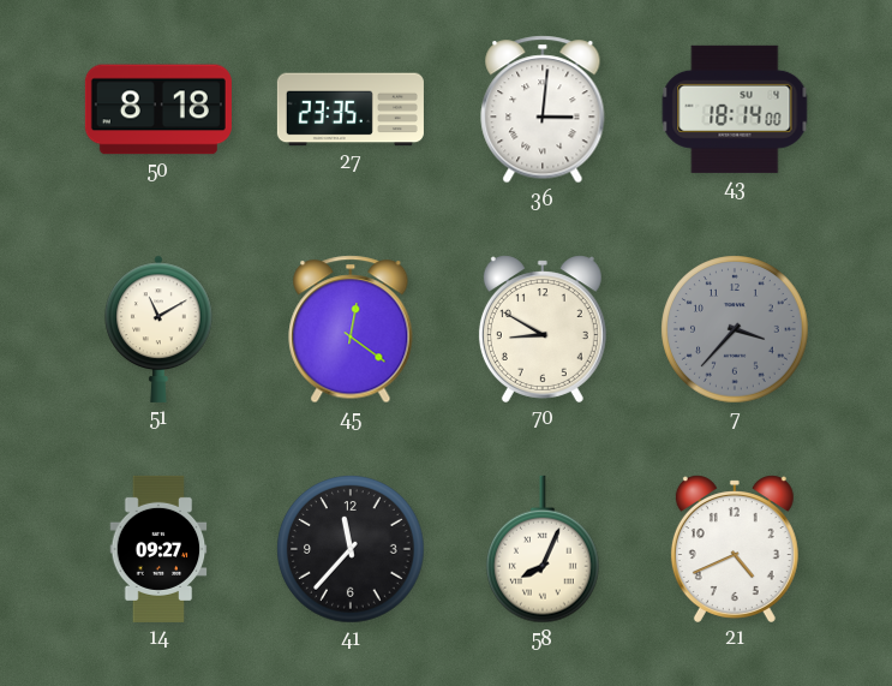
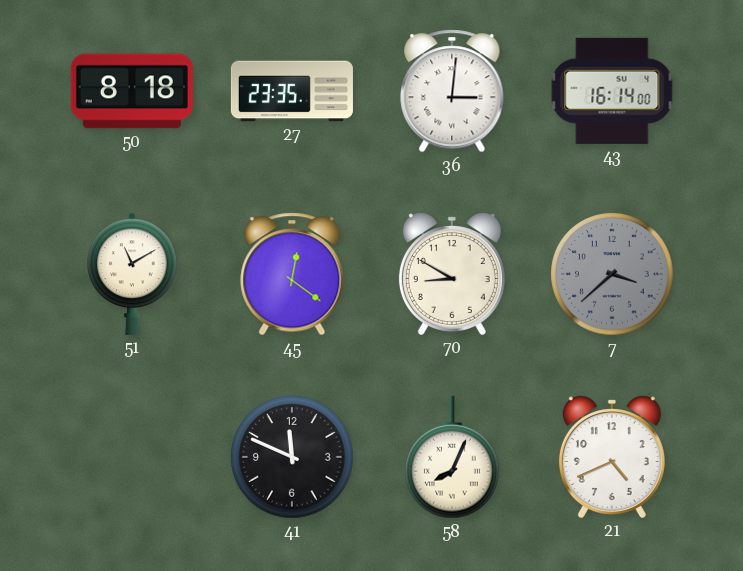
43: 18:14 -> 16:14
7: 3:37 -> 3:38
14: 09:27 -> none
41: 11:37 -> 11:49
